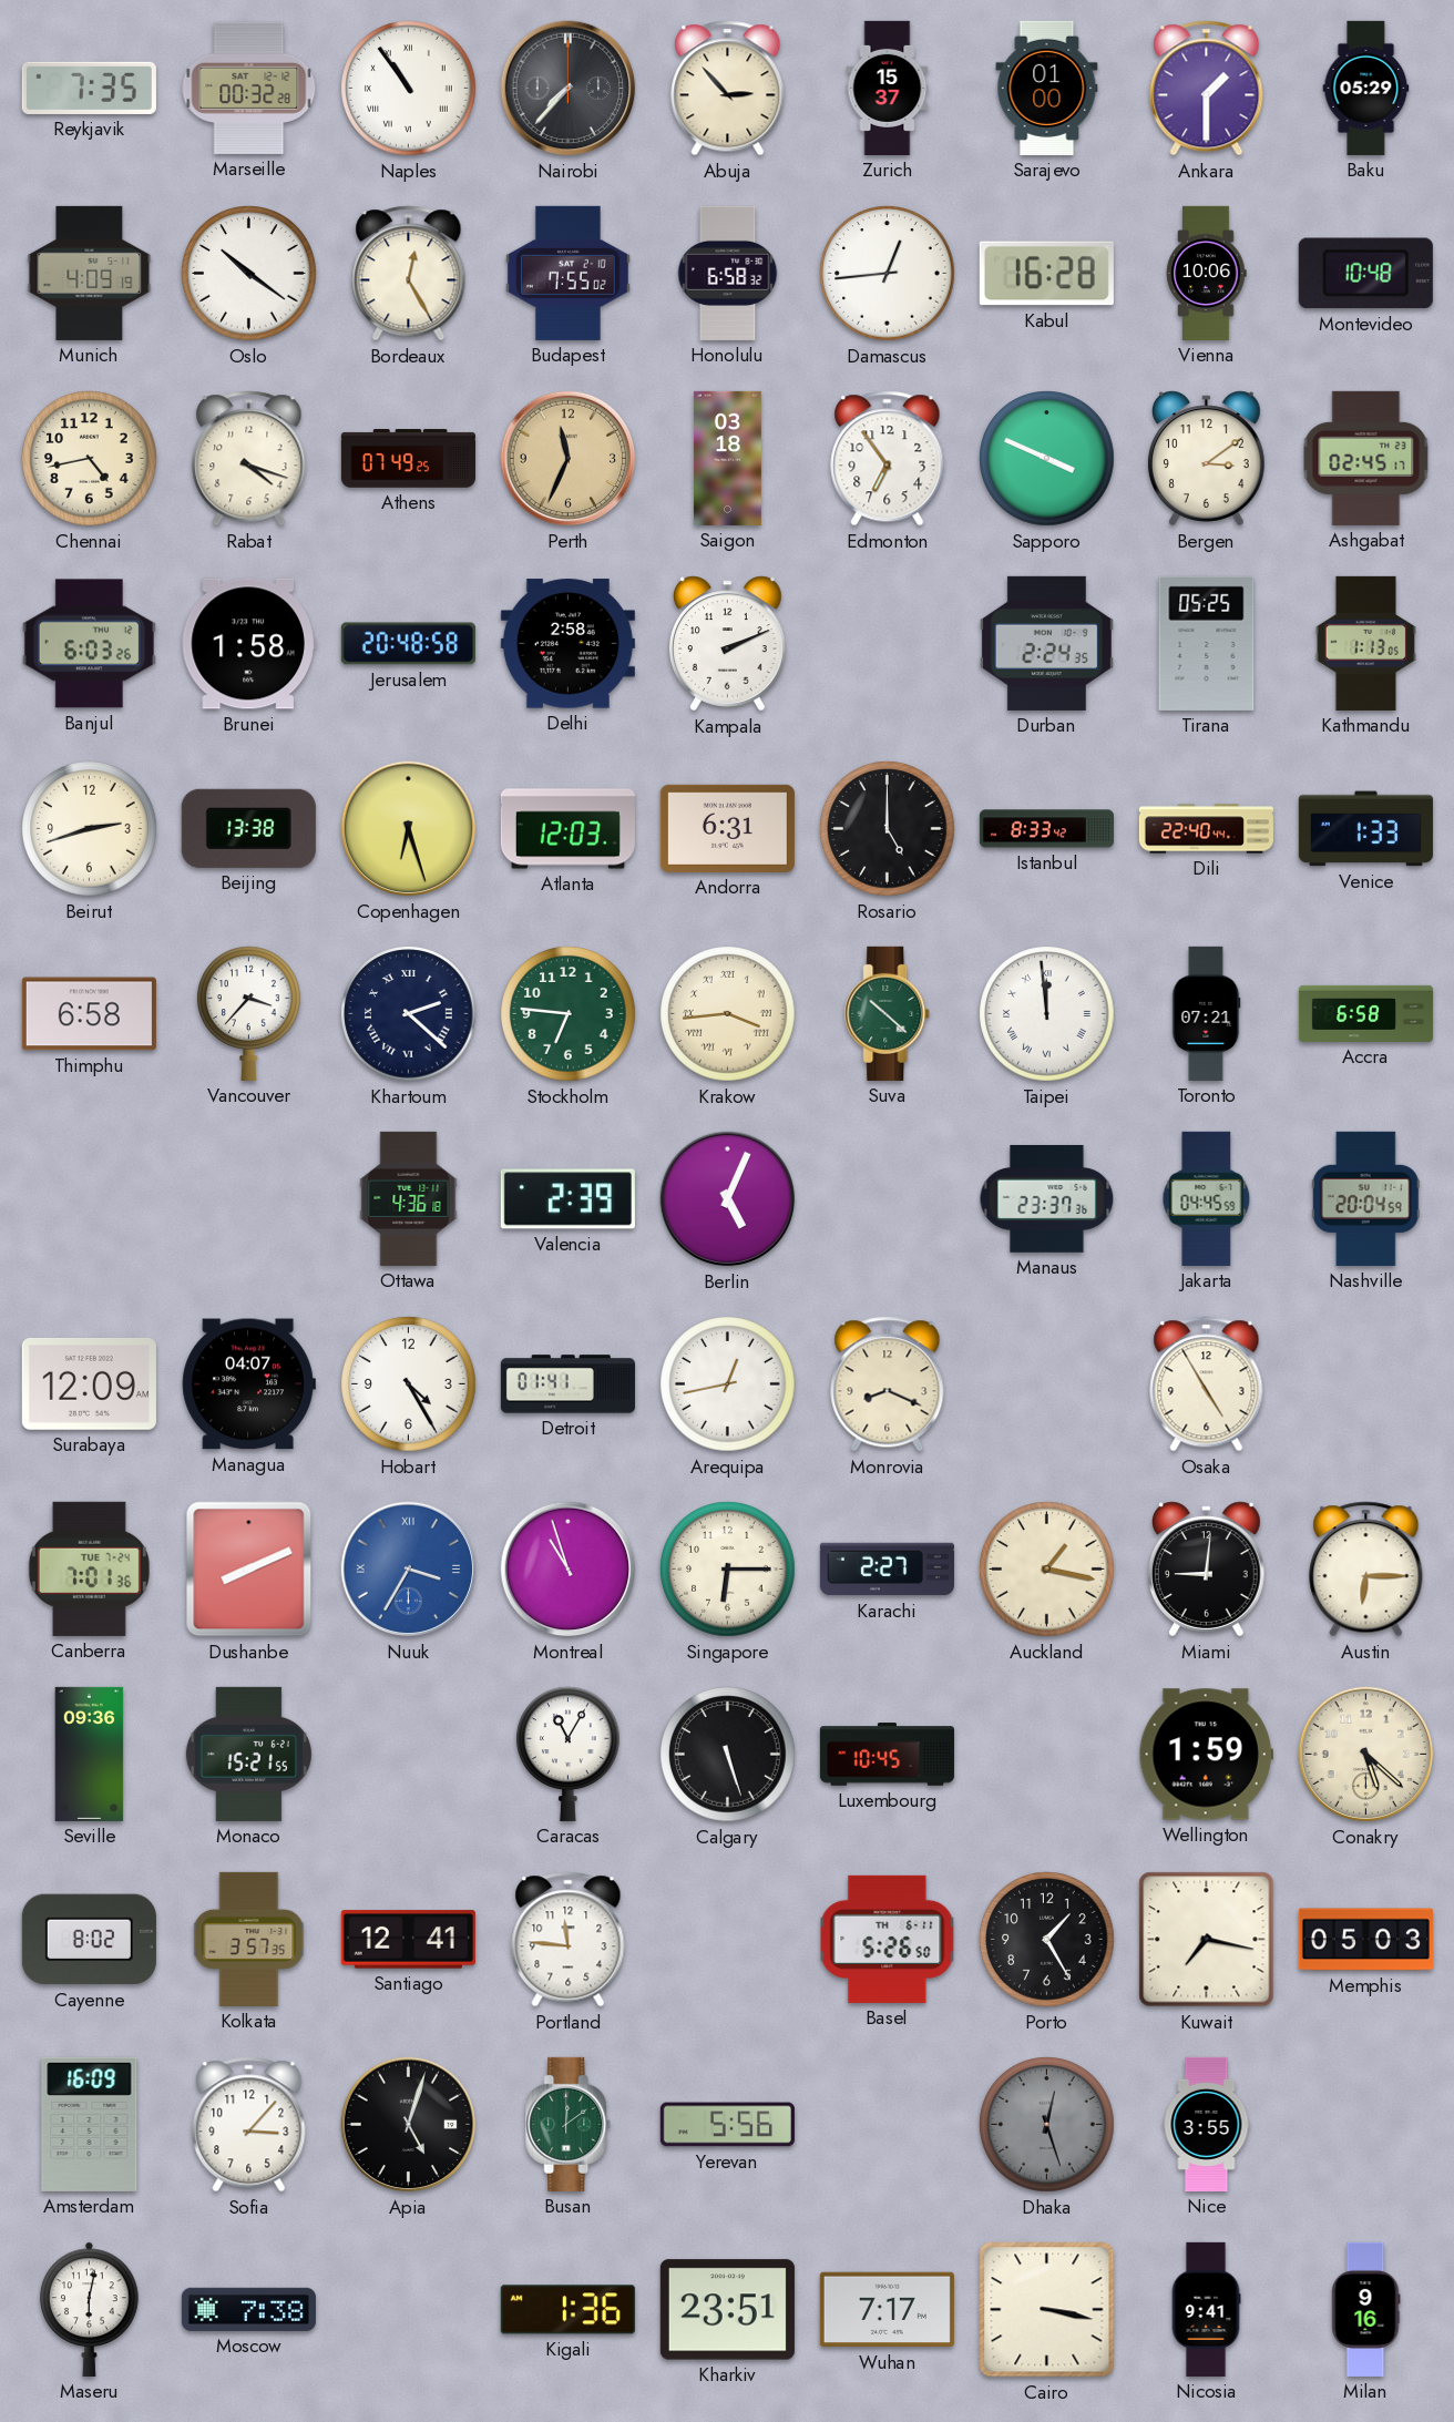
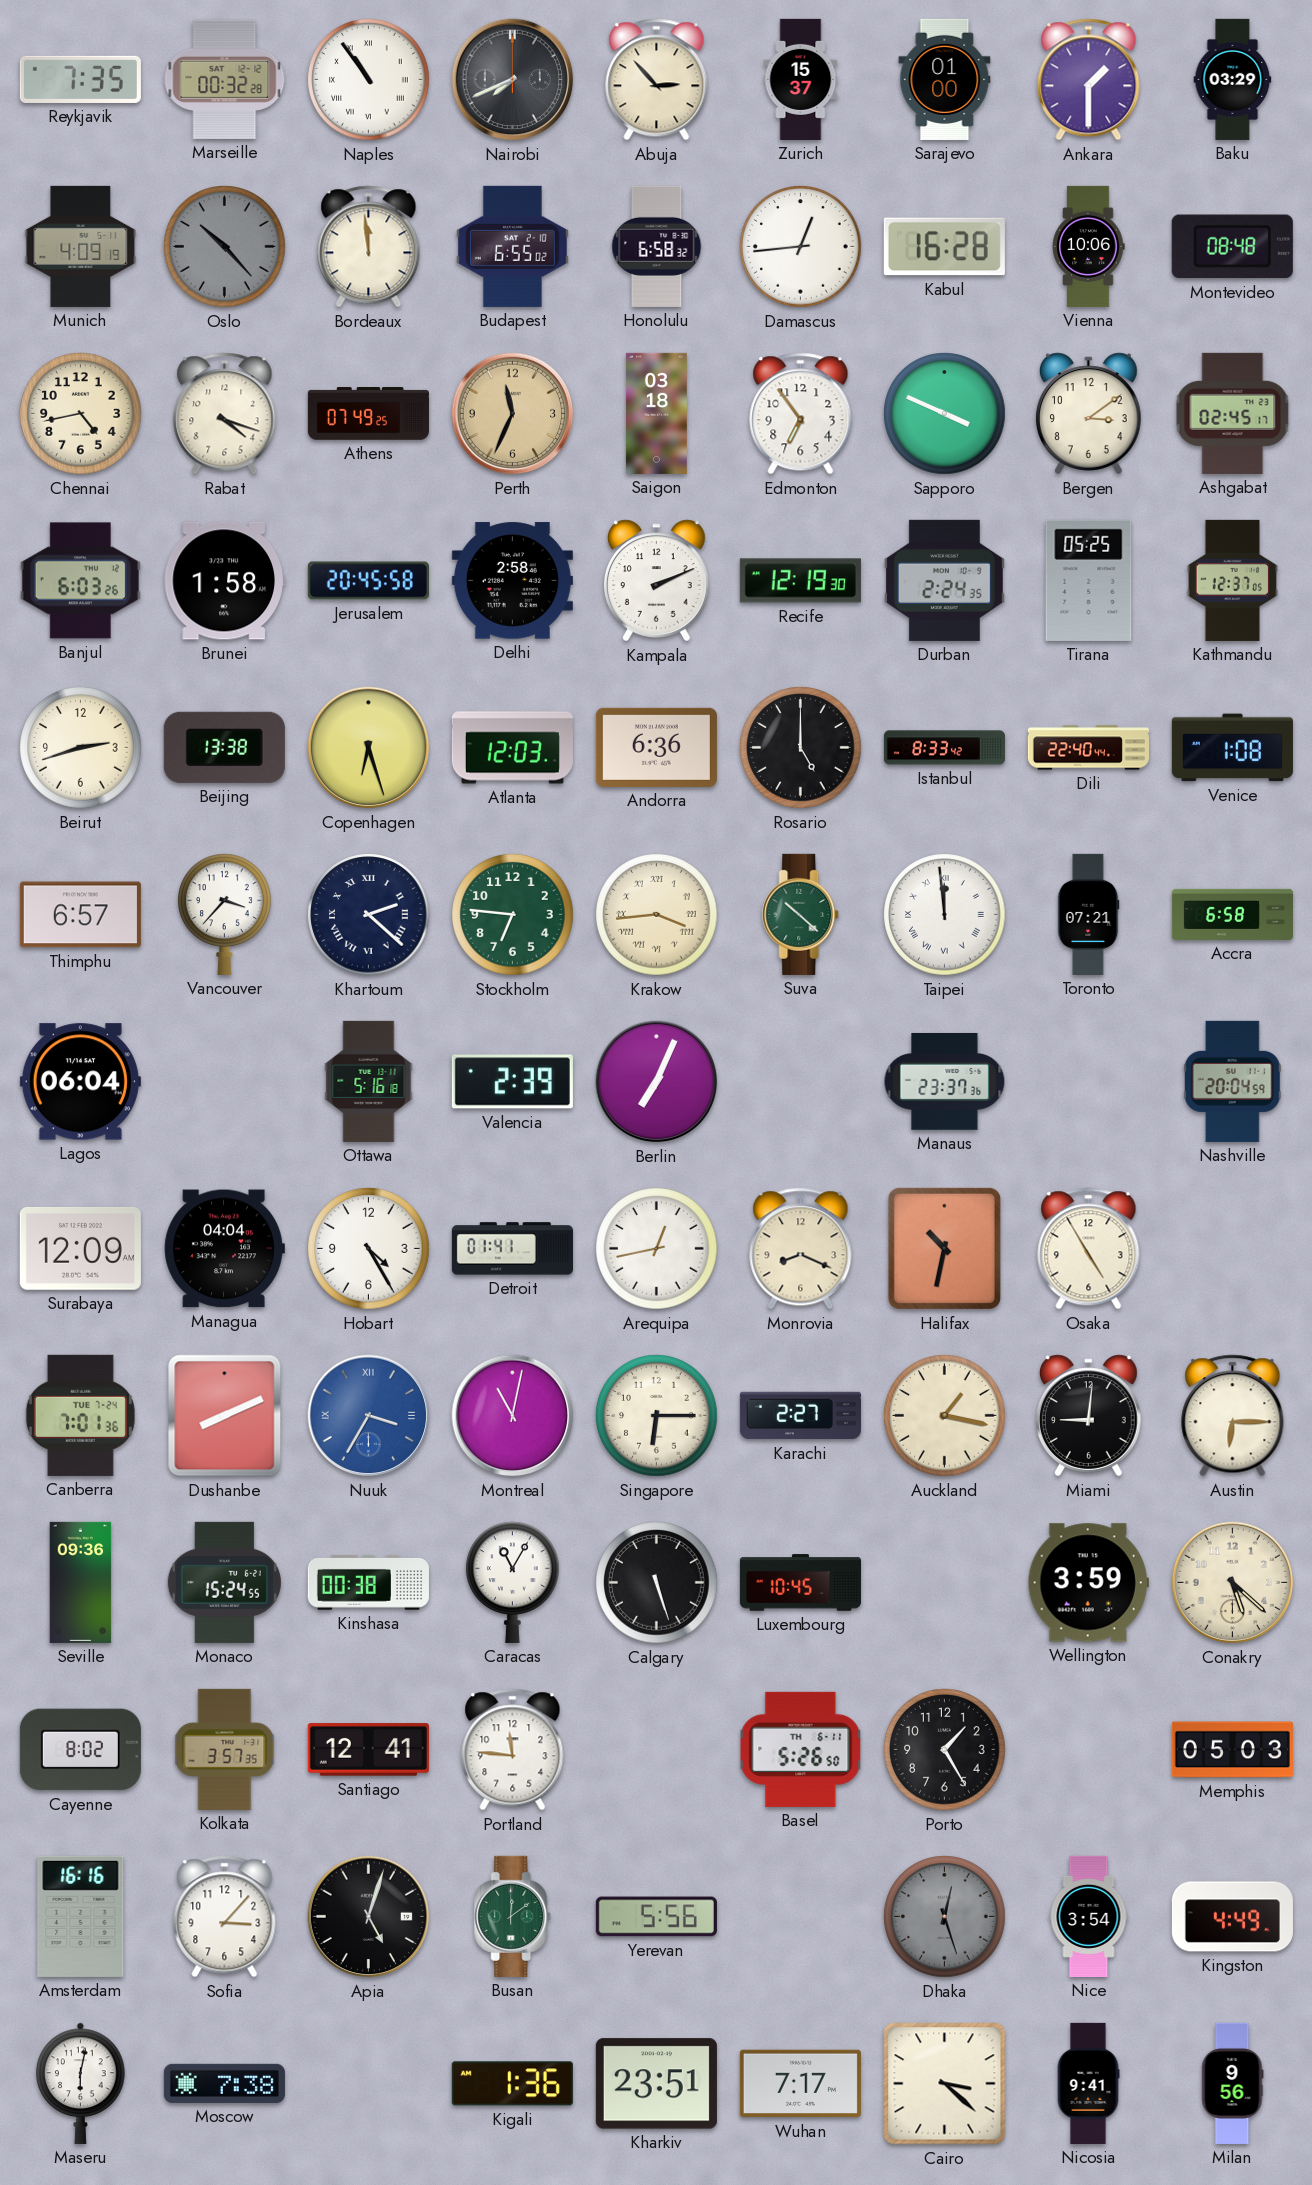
Nairobi: 7:37 -> 7:41
Baku: 05:29 -> 03:29
Oslo: 10:21 -> 10:23
Oslo dial: white -> grey
Bordeaux: 12:25 -> 11:59
Budapest: 7:55 -> 6:55
Montevideo: 10:48 -> 08:48
Jerusalem: 20:48 -> 20:45
Recife: none -> 12:19
Kathmandu: 1:13 -> 12:37
Andorra: 6:31 -> 6:36
Venice: 1:33 -> 1:08
Thimphu: 6:58 -> 6:57
Lagos: none -> 06:04
Ottawa: 4:36 -> 5:16
Berlin: 5:04 -> 7:04
Jakarta: 04:45 -> none
Managua: 04:07 -> 04:04
Halifax: none -> 10:32
Montreal: 10:57 -> 11:02
Monaco: 15:21 -> 15:24
Kinshasa: none -> 00:38
Wellington: 1:59 -> 3:59
Kuwait: 7:17 -> none
Amsterdam: 16:09 -> 16:16
Nice: 3:55 -> 3:54
Kingston: none -> 4:49
Cairo: 3:17 -> 3:22
Milan: 9:16 -> 9:56
